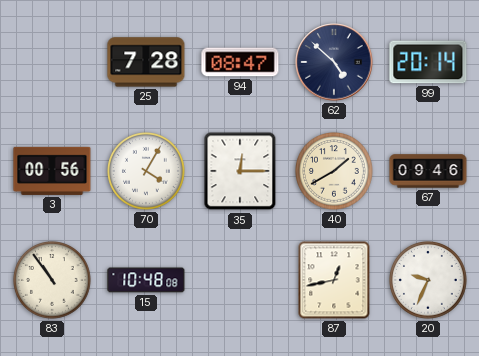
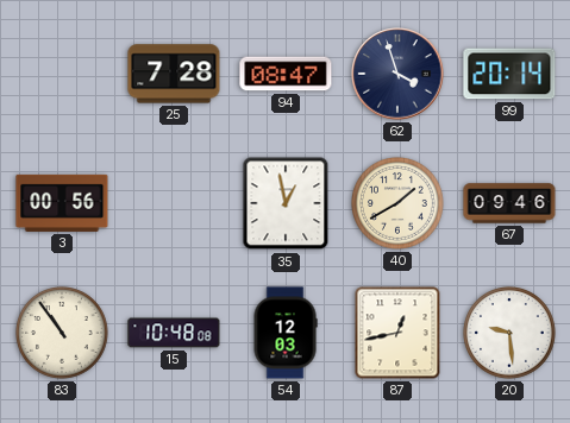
62: 4:52 -> 3:57
70: 4:05 -> none
35: 12:15 -> 12:58
54: none -> 12:03
20: 9:34 -> 9:29
